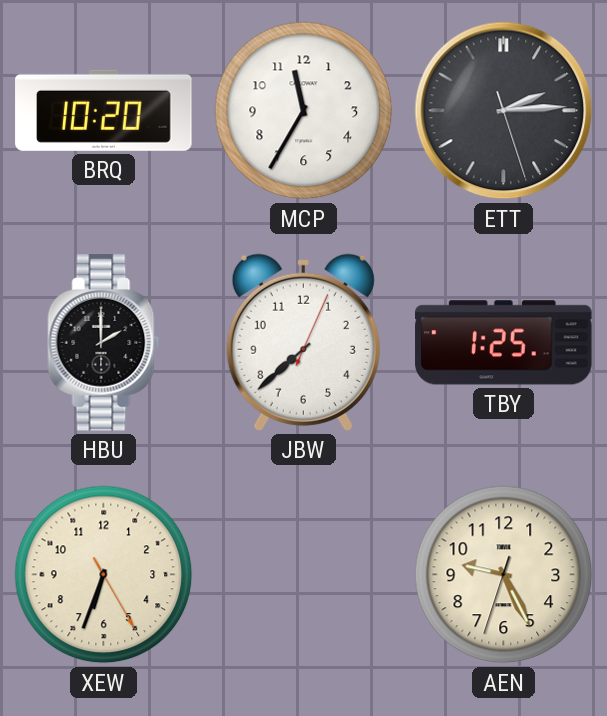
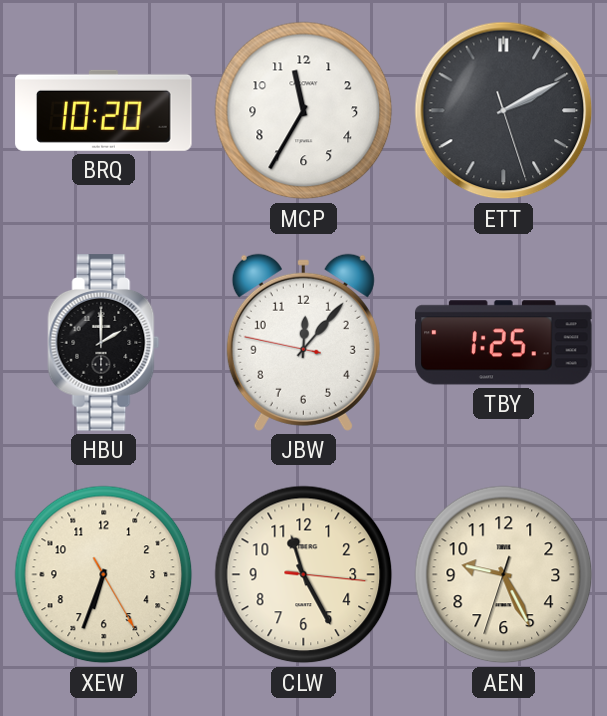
ETT: 2:14 -> 2:10
JBW: 7:38 -> 12:06
CLW: none -> 11:25
